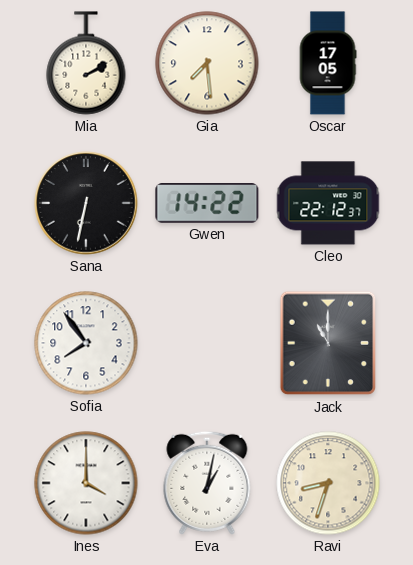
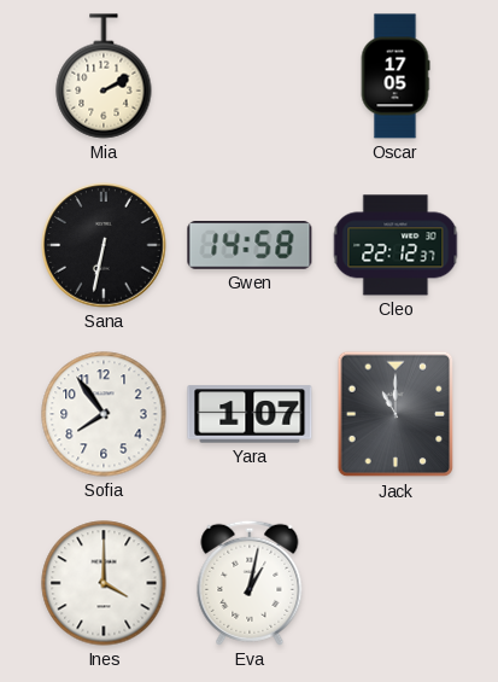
Gia: 7:29 -> none
Gwen: 14:22 -> 14:58
Yara: none -> 1:07
Ravi: 8:33 -> none
